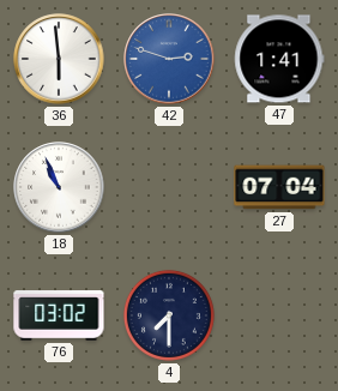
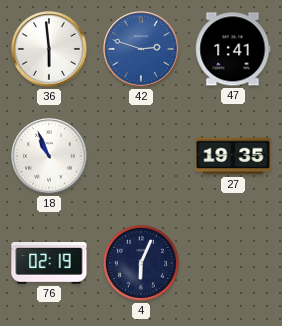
27: 07:04 -> 19:35
76: 03:02 -> 02:19
4: 7:30 -> 6:04
